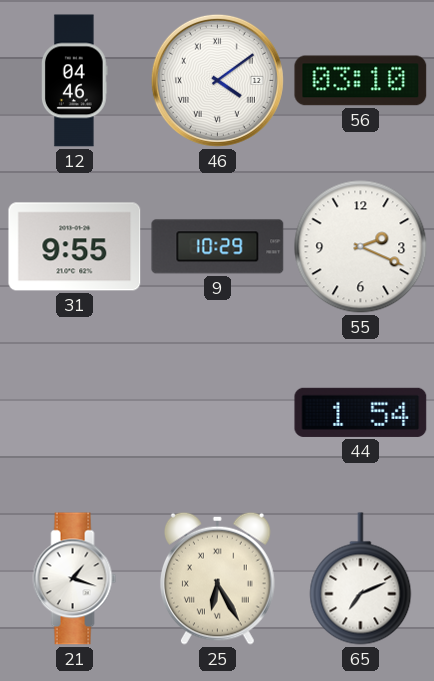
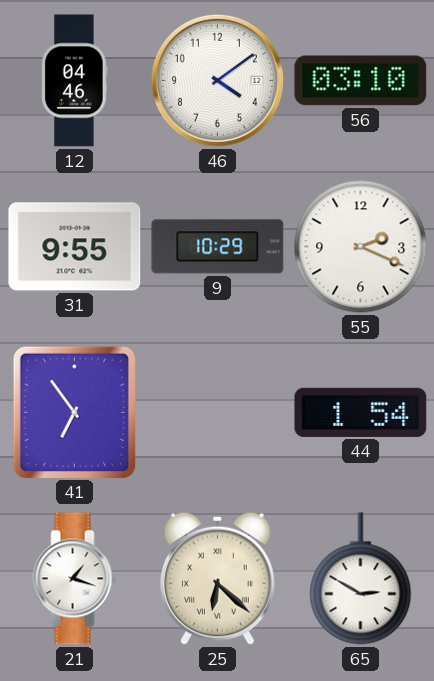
46 numerals: Roman -> Arabic
41: none -> 6:54
25: 6:25 -> 6:22
65: 7:11 -> 2:50
